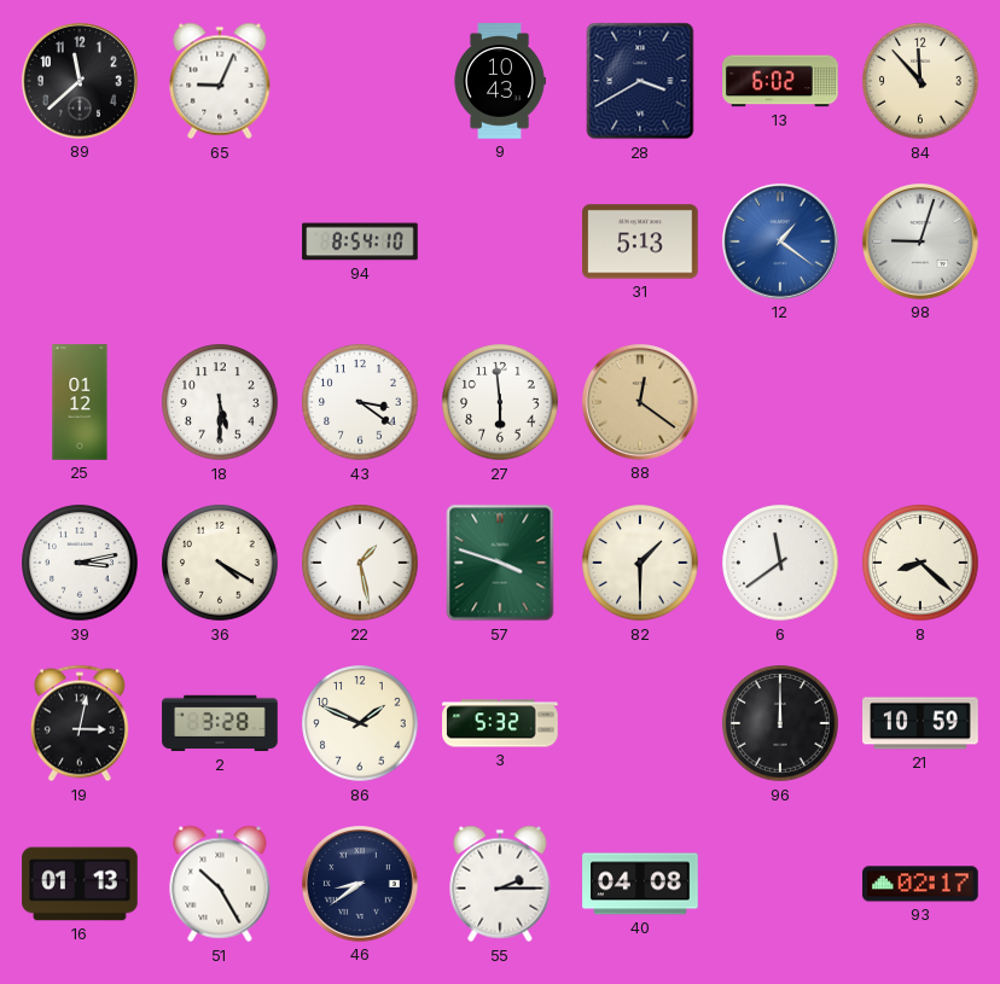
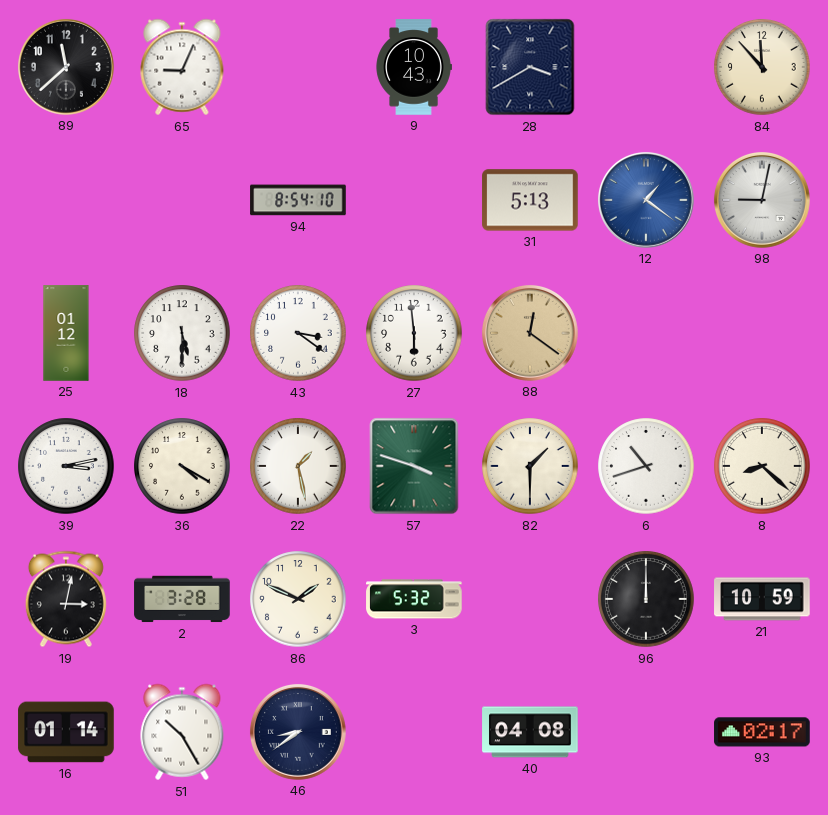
13: 6:02 -> none
98: 9:03 -> 9:02
6: 11:39 -> 10:42
16: 01:13 -> 01:14
55: 2:15 -> none
